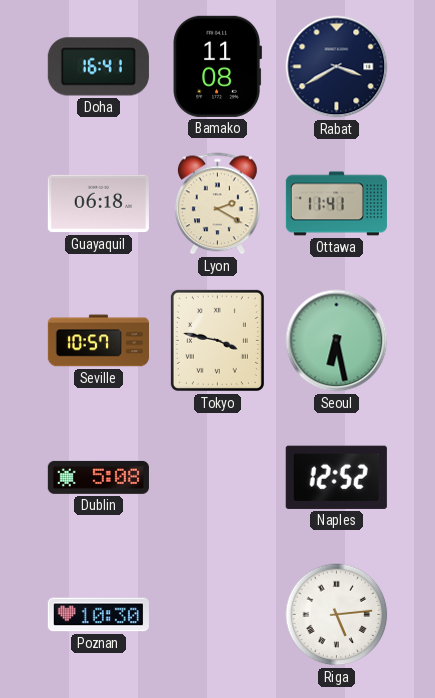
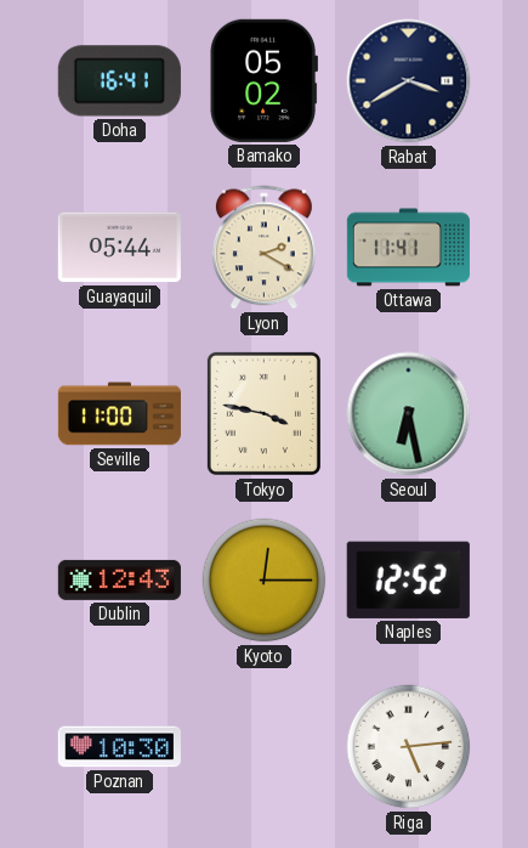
Bamako: 11:08 -> 05:02
Guayaquil: 06:18 -> 05:44
Seville: 10:57 -> 11:00
Dublin: 5:08 -> 12:43
Kyoto: none -> 12:15
